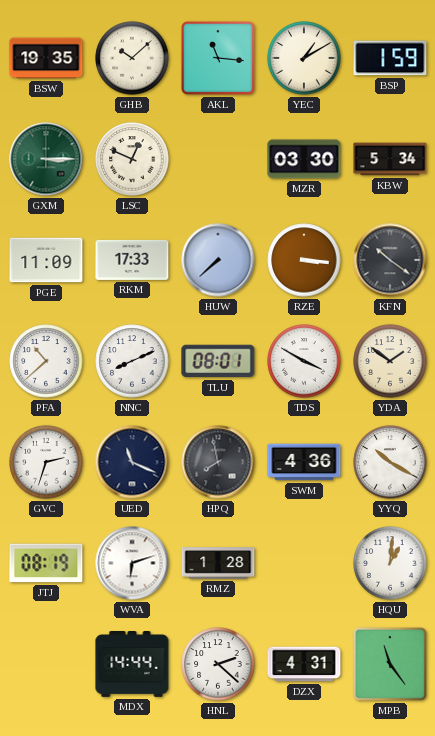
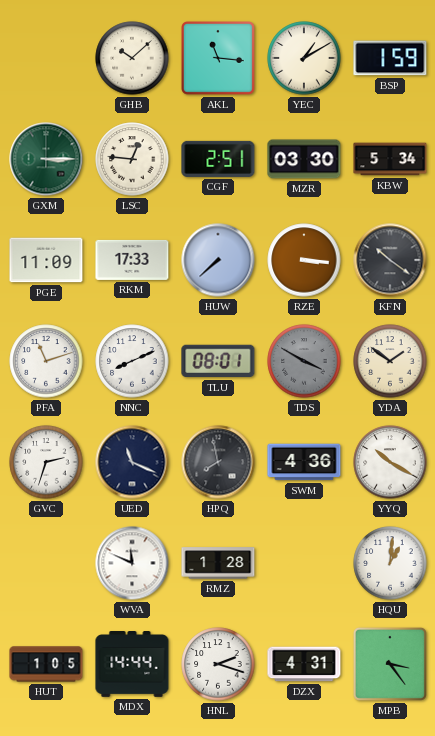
BSW: 19:35 -> none
LSC: 12:49 -> 12:46
CGF: none -> 2:51
PFA: 10:38 -> 11:12
TDS dial: white -> grey
JTJ: 08:19 -> none
WVA: 6:12 -> 11:49
HUT: none -> 1:05
HNL: 2:22 -> 2:18
MPB: 11:24 -> 3:24
